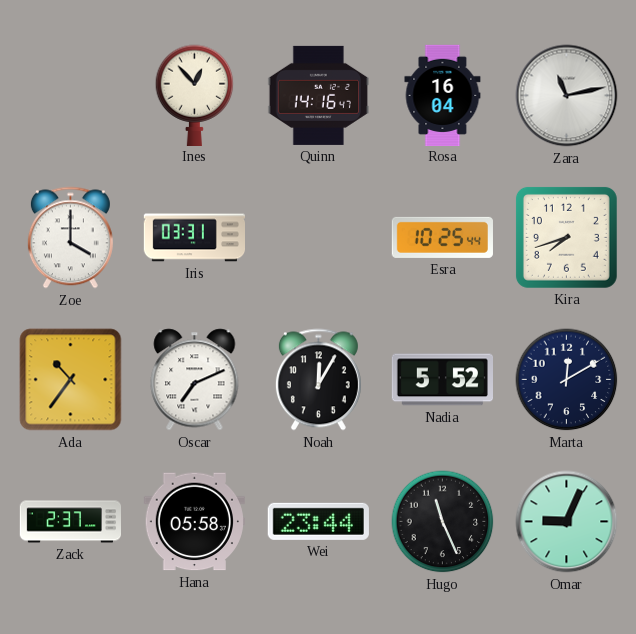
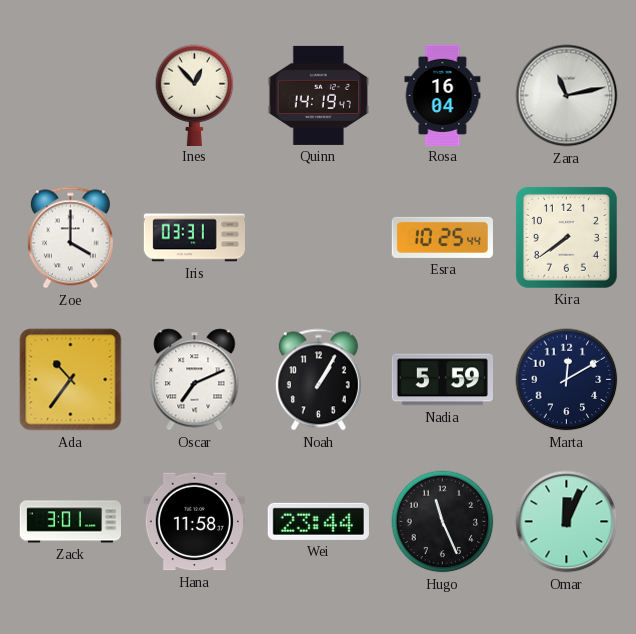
Quinn: 14:16 -> 14:19
Kira: 7:42 -> 7:39
Noah: 12:05 -> 1:05
Nadia: 5:52 -> 5:59
Zack: 2:37 -> 3:01
Hana: 05:58 -> 11:58
Omar: 9:04 -> 12:04
